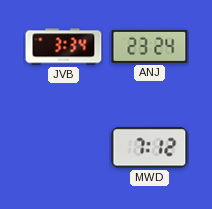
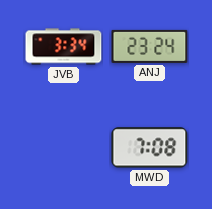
MWD: 7:12 -> 7:08
